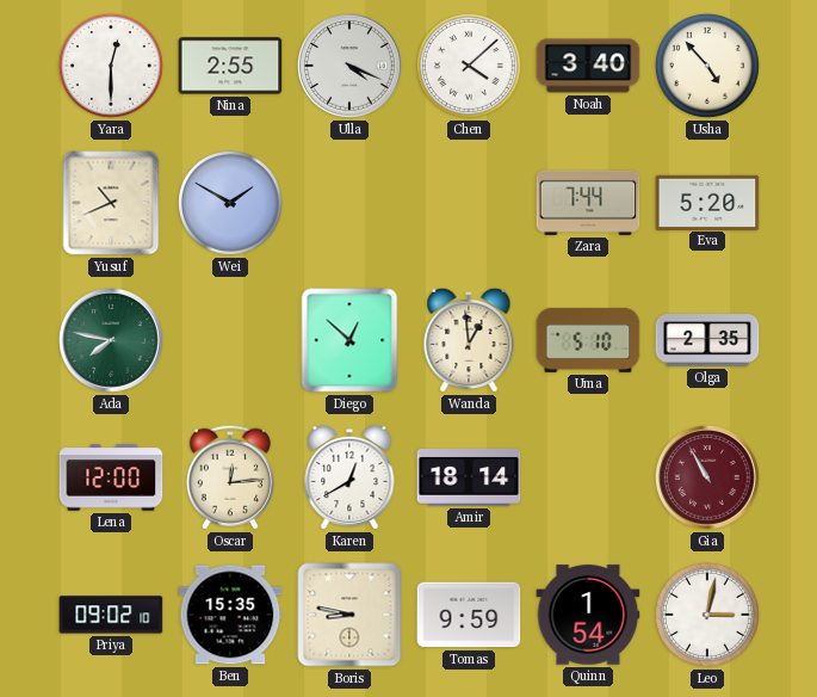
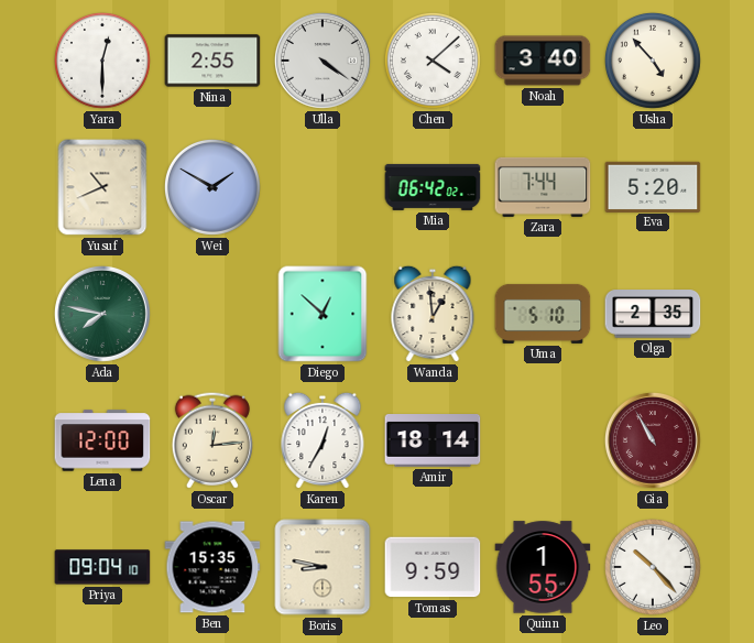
Ulla: 4:19 -> 4:21
Mia: none -> 06:42
Karen: 12:40 -> 12:35
Priya: 09:02 -> 09:04
Quinn: 1:54 -> 1:55
Leo: 3:02 -> 10:23
